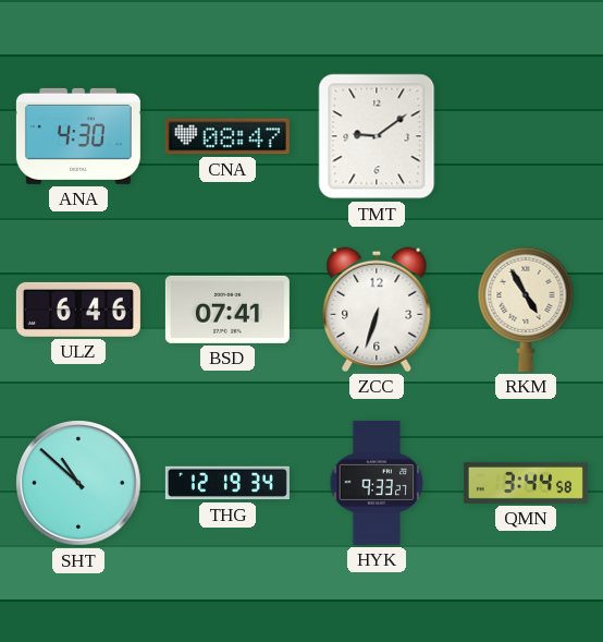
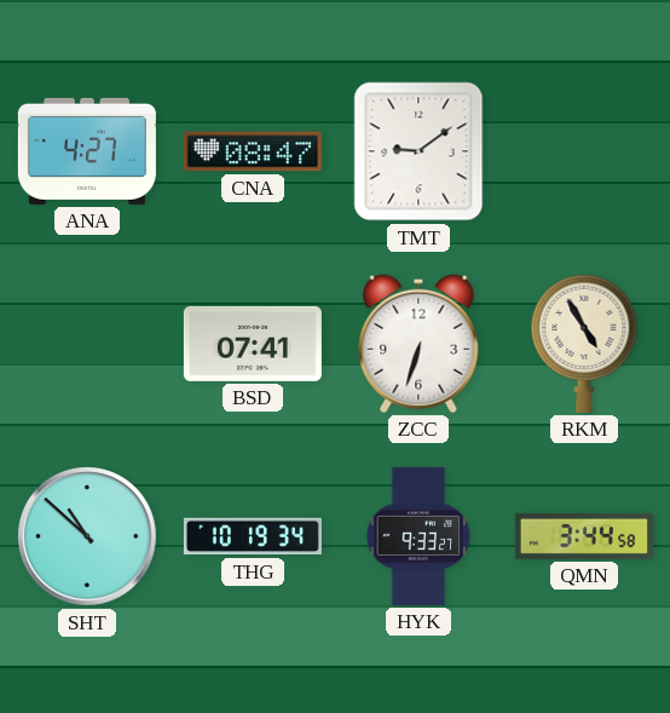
ANA: 4:30 -> 4:27
ULZ: 6:46 -> none
THG: 12:19 -> 10:19
